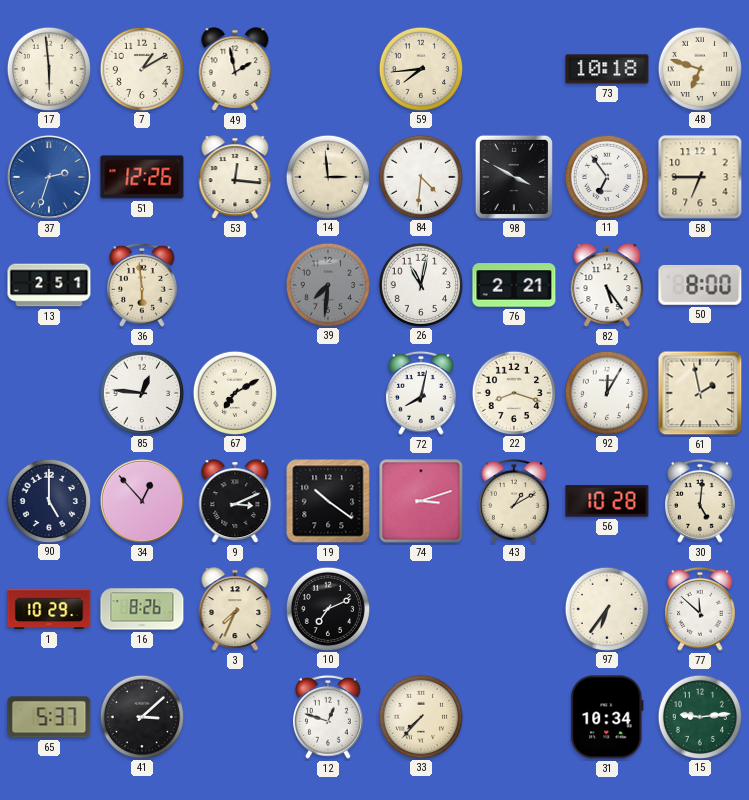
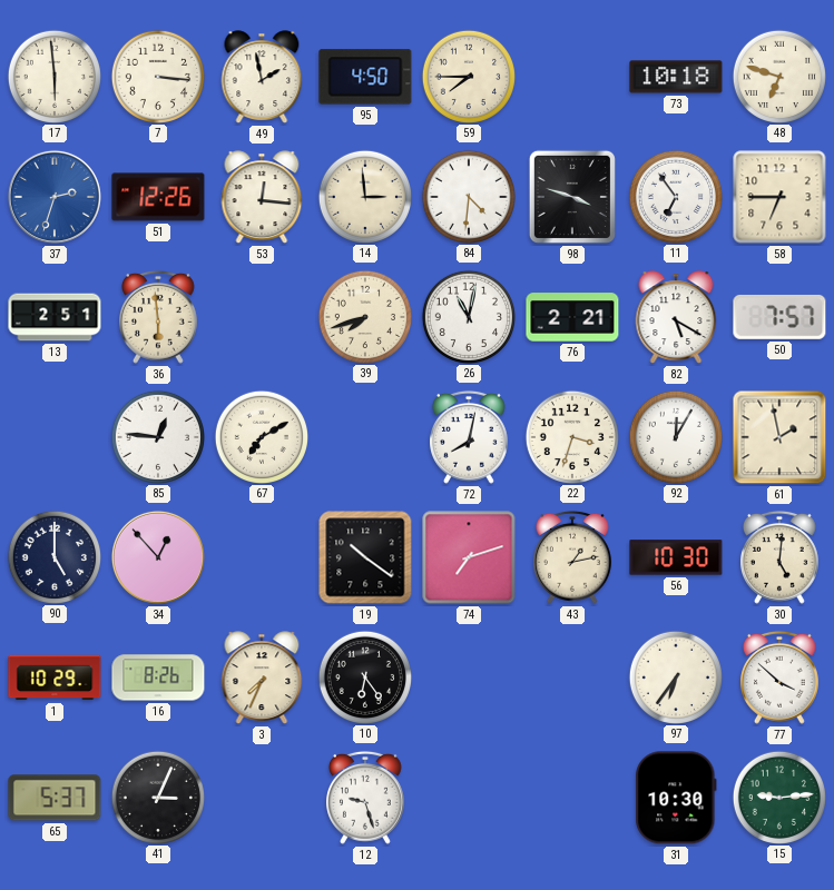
7: 1:10 -> 3:16
95: none -> 4:50
59: 7:44 -> 7:45
98: 3:50 -> 3:48
39: 7:31 -> 7:42
39 dial: grey -> cream
82: 5:24 -> 5:20
50: 8:00 -> 7:57
22: 8:18 -> 3:33
9: 3:11 -> none
74: 3:12 -> 7:12
43: 1:10 -> 1:13
56: 10:28 -> 10:30
10: 7:11 -> 6:24
77: 11:52 -> 3:52
41: 3:08 -> 3:04
12: 12:48 -> 9:27
33: 7:37 -> none
31: 10:34 -> 10:30
